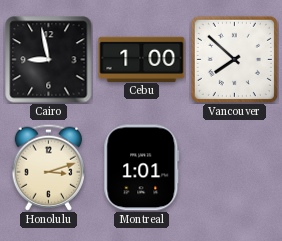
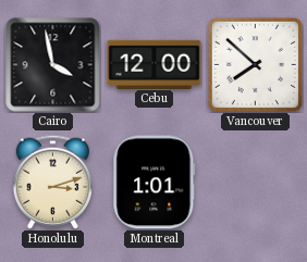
Cairo: 8:58 -> 3:58
Cebu: 1:00 -> 12:00
